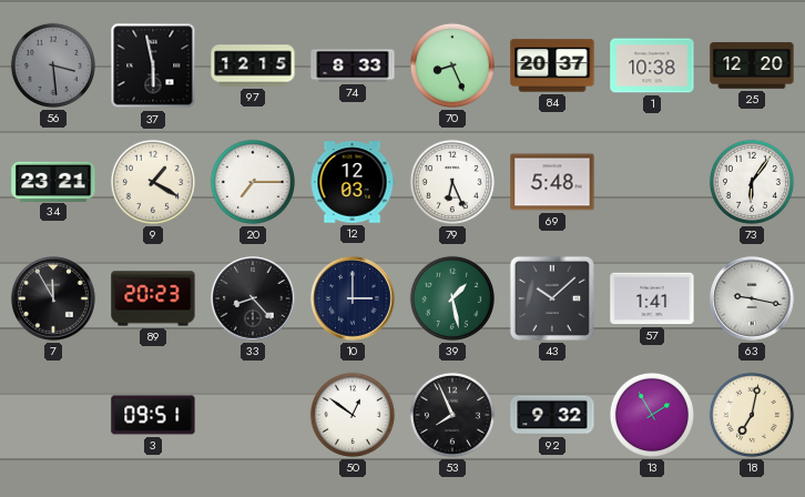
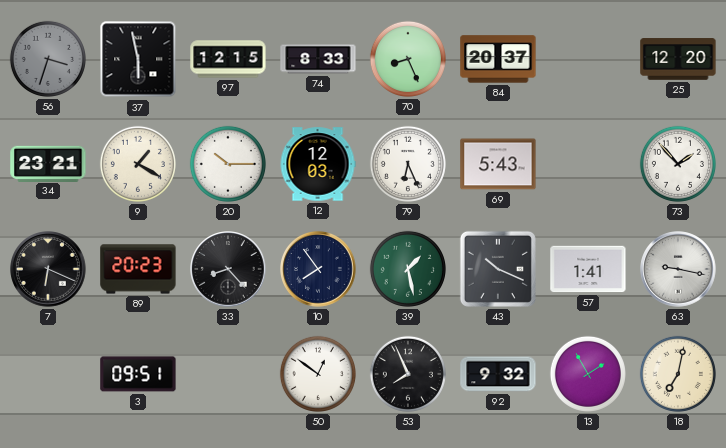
56: 3:29 -> 3:33
1: 10:38 -> none
20: 7:15 -> 10:15
69: 5:48 -> 5:43
73: 6:06 -> 1:53
7: 11:55 -> 6:19
10: 3:00 -> 7:54
43: 10:08 -> 10:19
